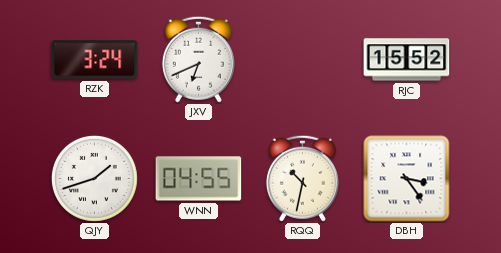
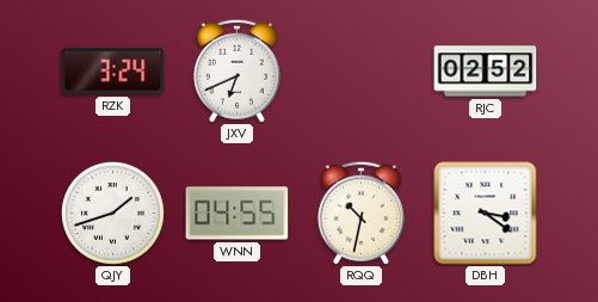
RJC: 15:52 -> 02:52
DBH: 3:24 -> 3:21
